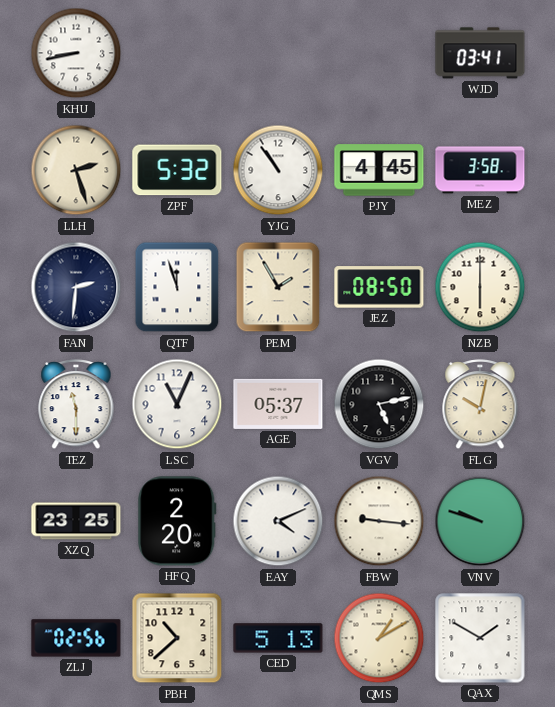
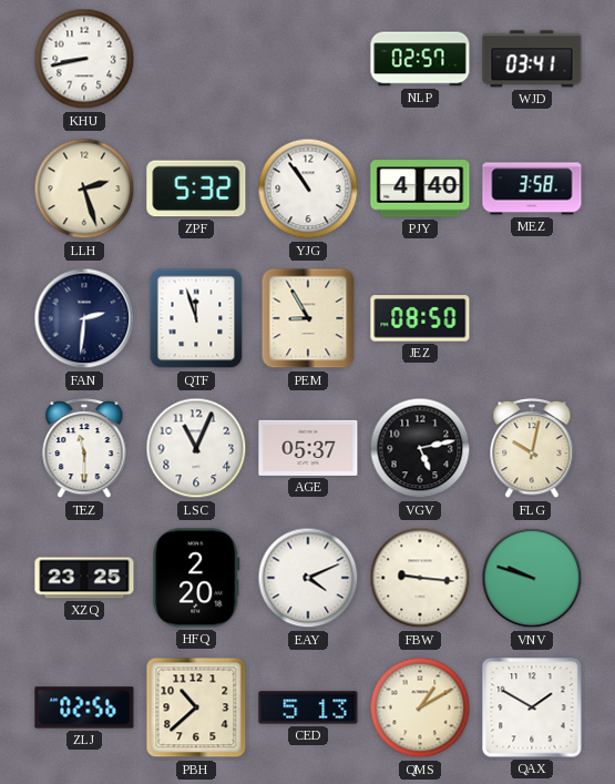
NLP: none -> 02:57
PJY: 4:45 -> 4:40
PEM: 1:55 -> 8:55
NZB: 6:00 -> none
